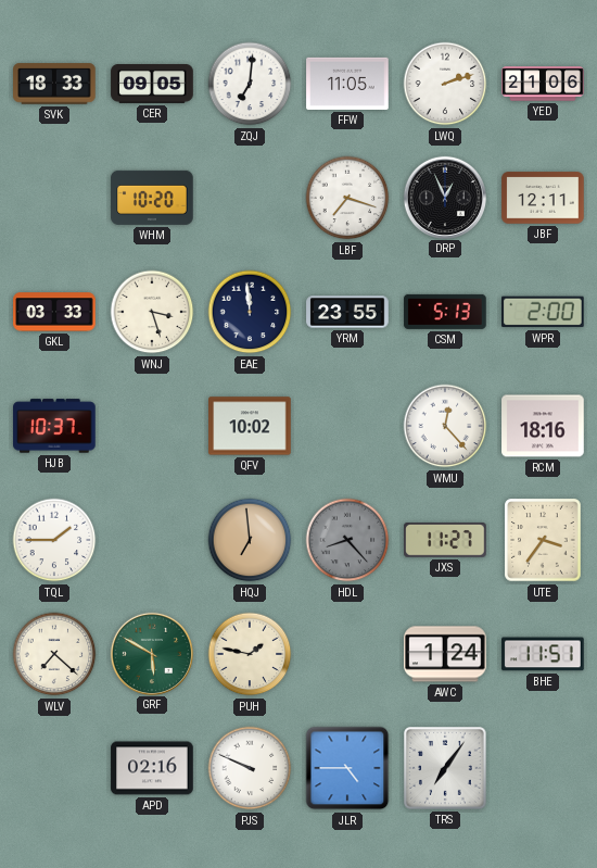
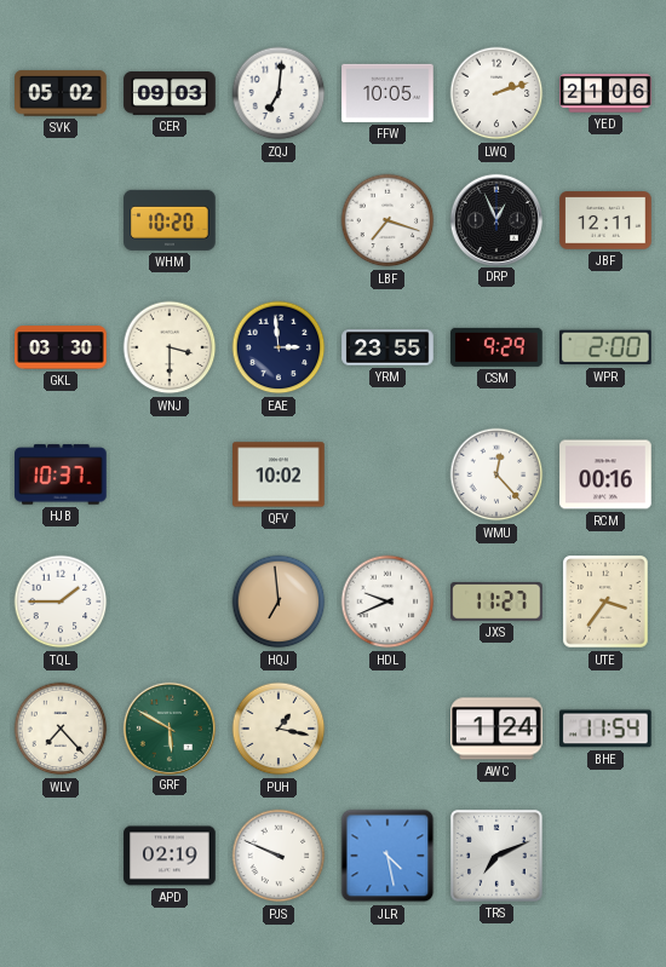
SVK: 18:33 -> 05:02
CER: 09:05 -> 09:03
FFW: 11:05 -> 10:05
GKL: 03:33 -> 03:30
WNJ: 3:27 -> 3:30
EAE: 11:59 -> 2:59
CSM: 5:13 -> 9:29
RCM: 18:16 -> 00:16
HDL: 8:23 -> 9:41
HDL dial: grey -> white
WLV: 7:22 -> 7:23
PUH: 1:47 -> 1:17
BHE: 11:51 -> 11:54
APD: 02:16 -> 02:19
JLR: 4:45 -> 4:28
TRS: 7:06 -> 7:11
